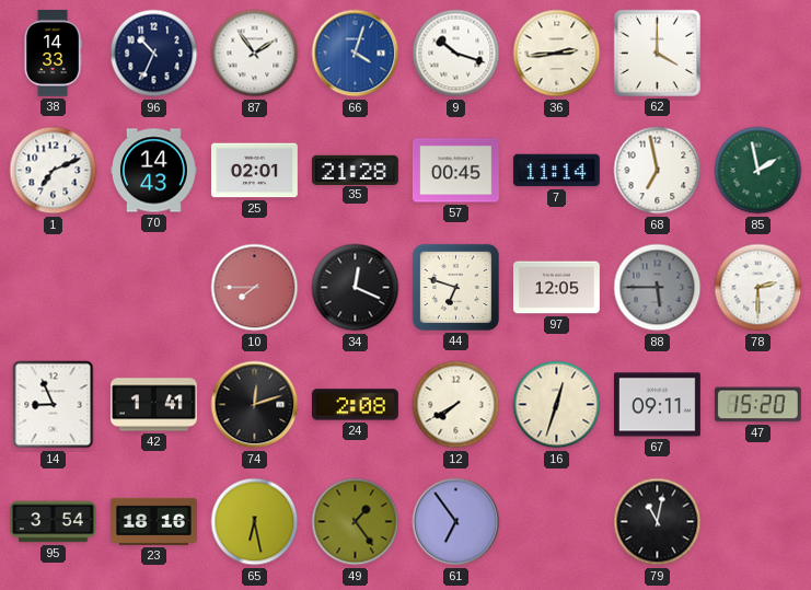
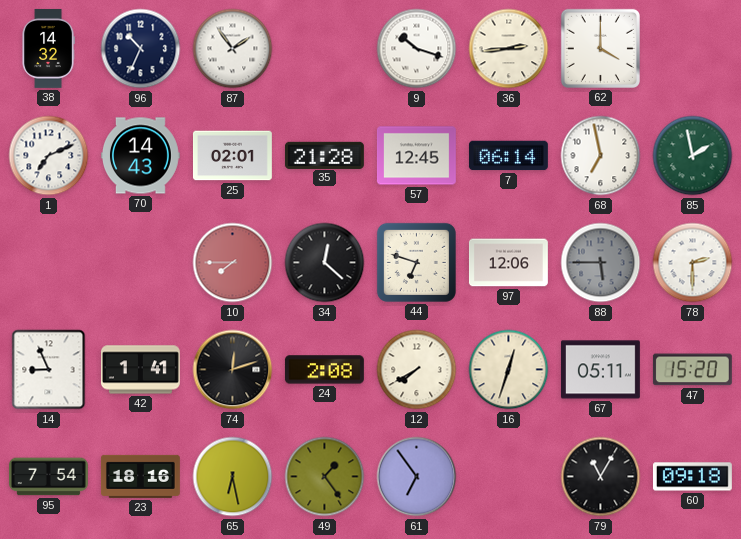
38: 14:33 -> 14:32
66: 4:03 -> none
57: 00:45 -> 12:45
7: 11:14 -> 06:14
34: 12:19 -> 12:22
97: 12:05 -> 12:06
67: 09:11 -> 05:11
95: 3:54 -> 7:54
79: 11:02 -> 11:05
60: none -> 09:18
